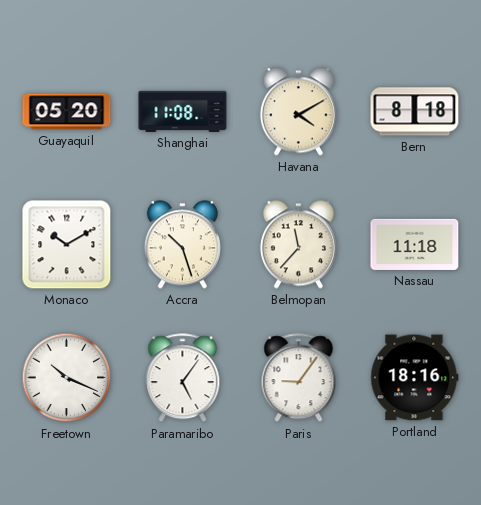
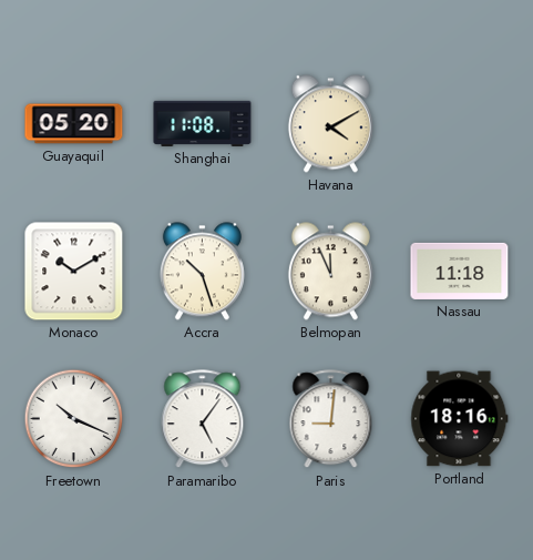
Bern: 8:18 -> none
Belmopan: 11:37 -> 11:56
Paris: 9:06 -> 9:01
